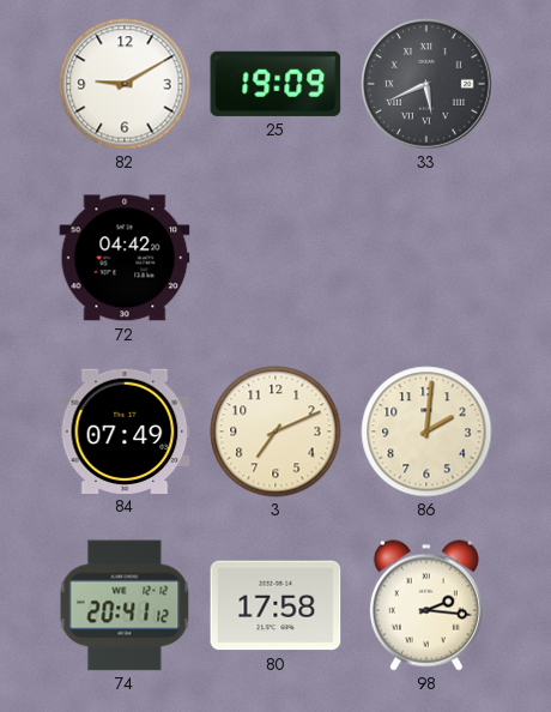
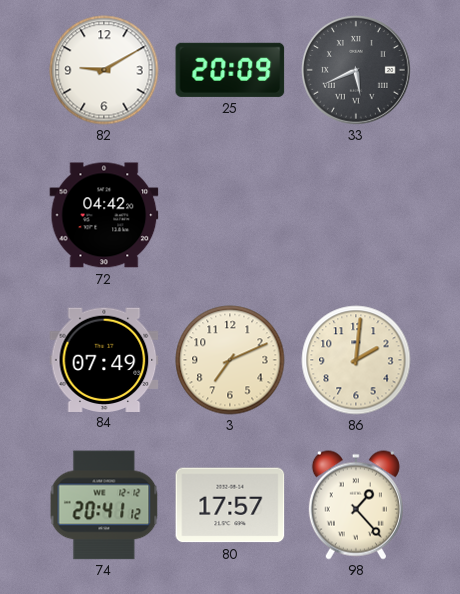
25: 19:09 -> 20:09
80: 17:58 -> 17:57
98: 2:16 -> 1:23
